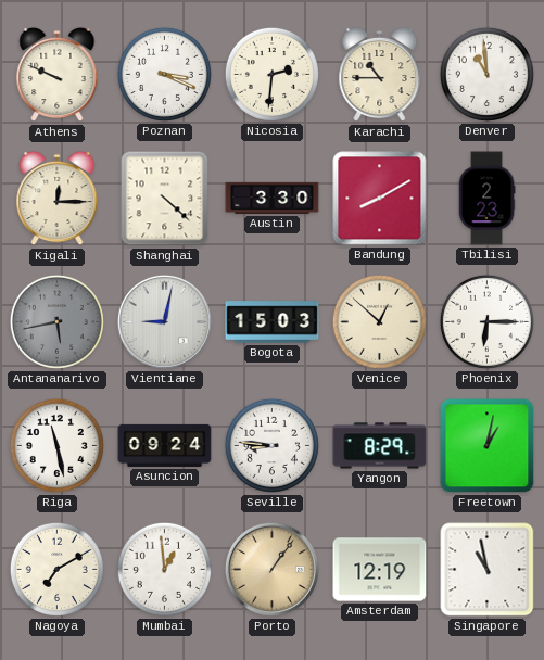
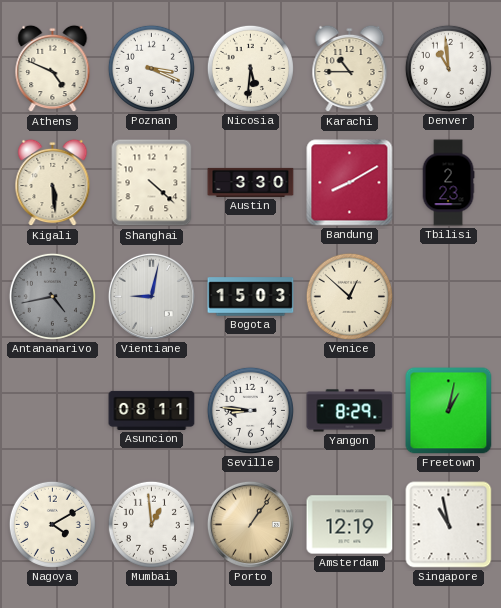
Athens: 9:49 -> 4:49
Nicosia: 2:31 -> 5:31
Kigali: 12:15 -> 5:29
Antananarivo: 5:43 -> 4:43
Phoenix: 6:15 -> none
Riga: 11:28 -> none
Asuncion: 09:24 -> 08:11
Nagoya: 7:10 -> 4:10
